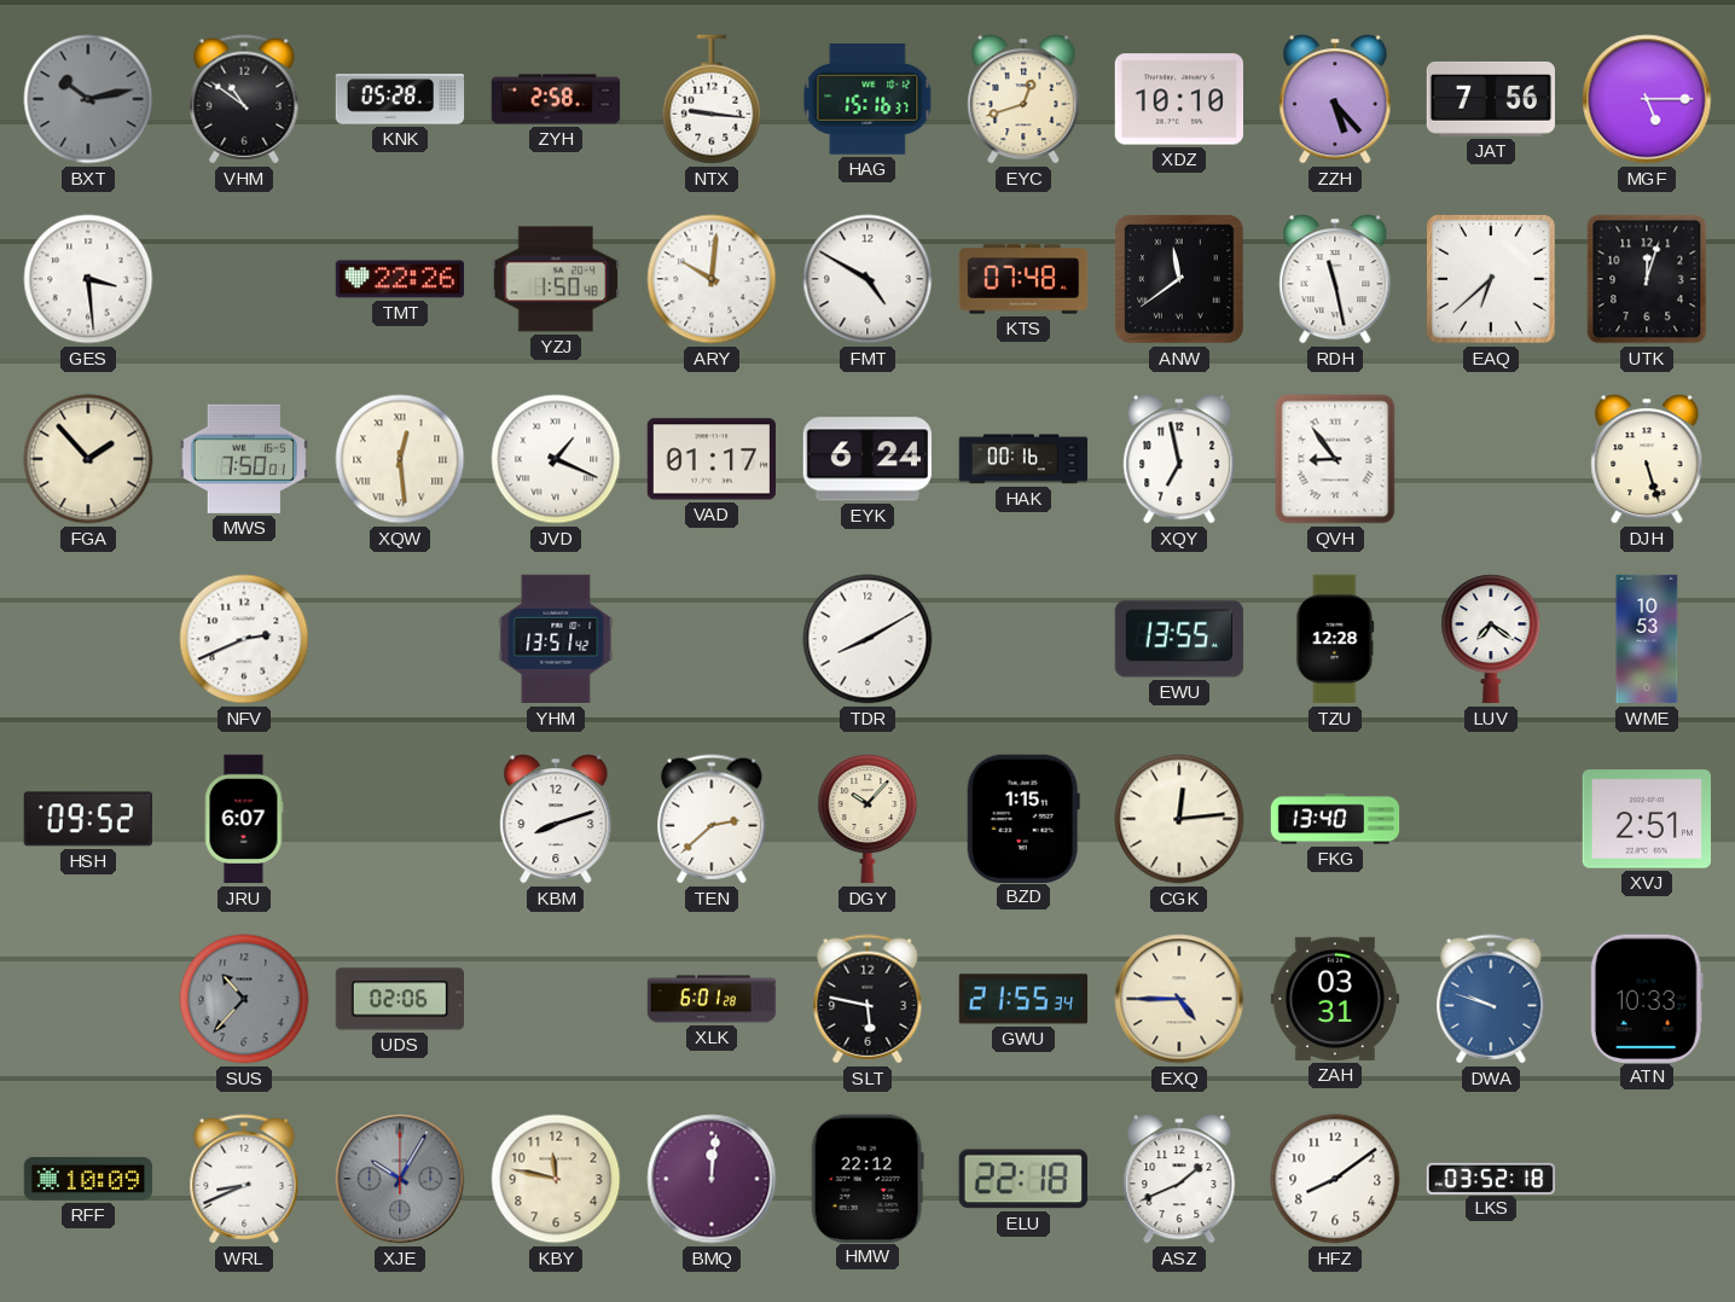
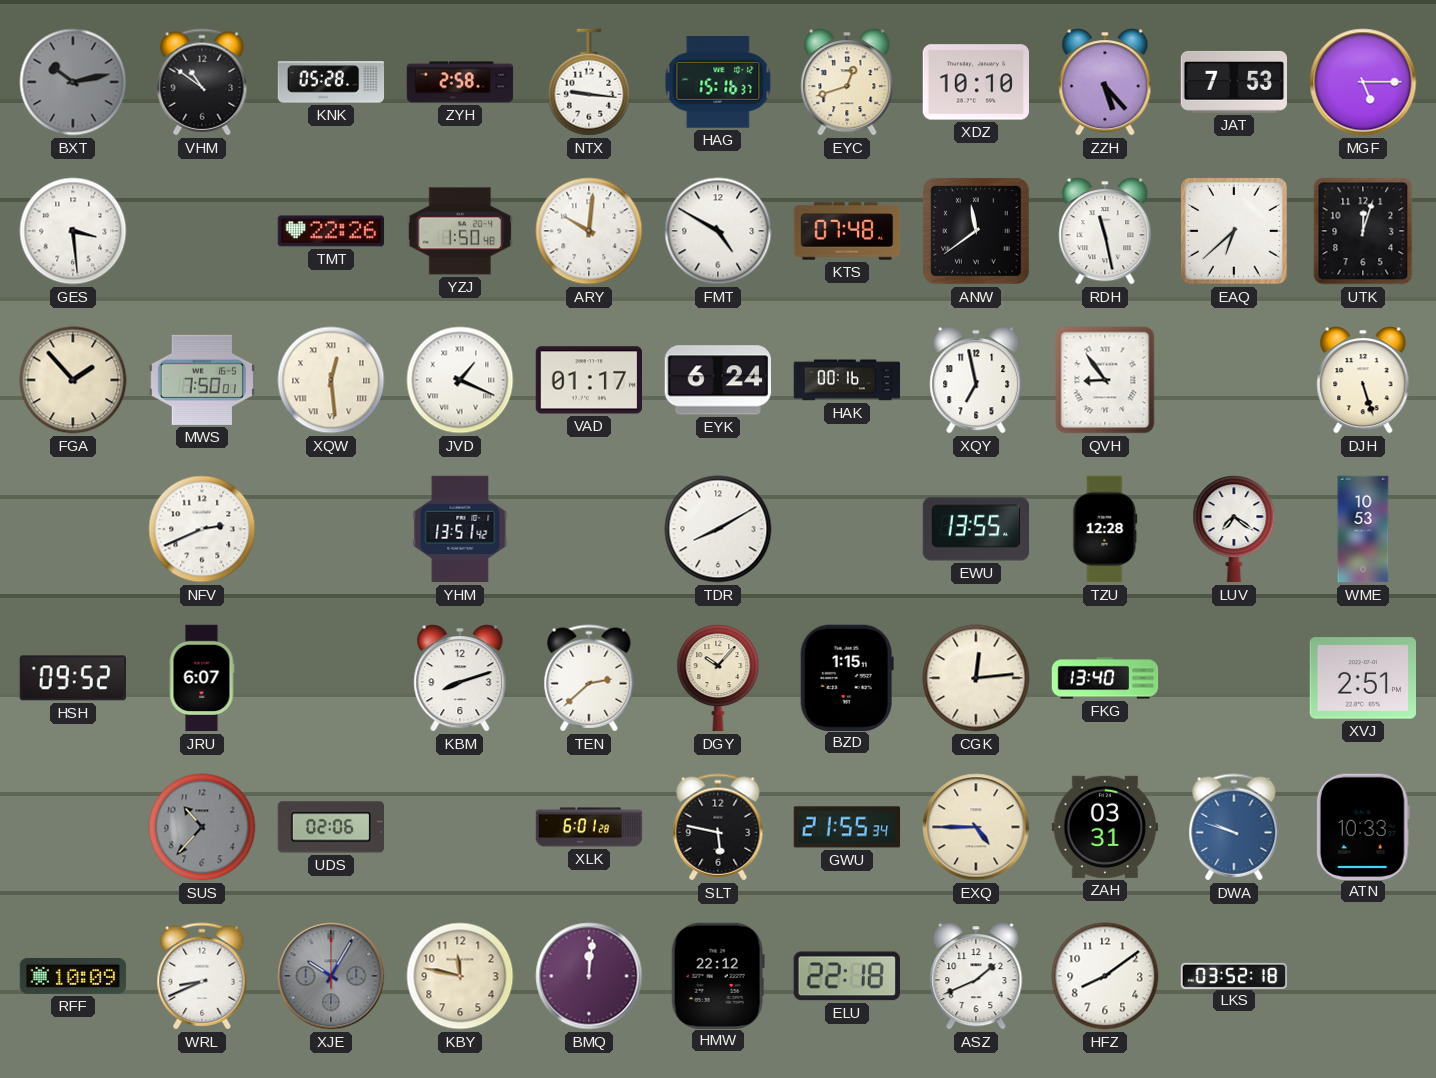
JAT: 7:56 -> 7:53
